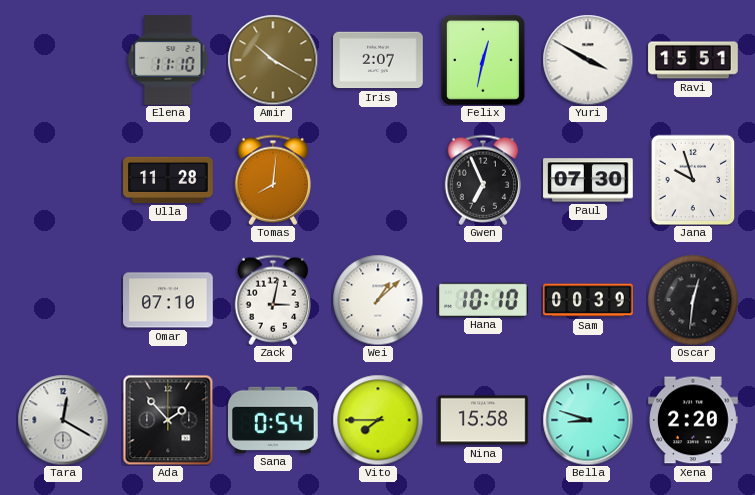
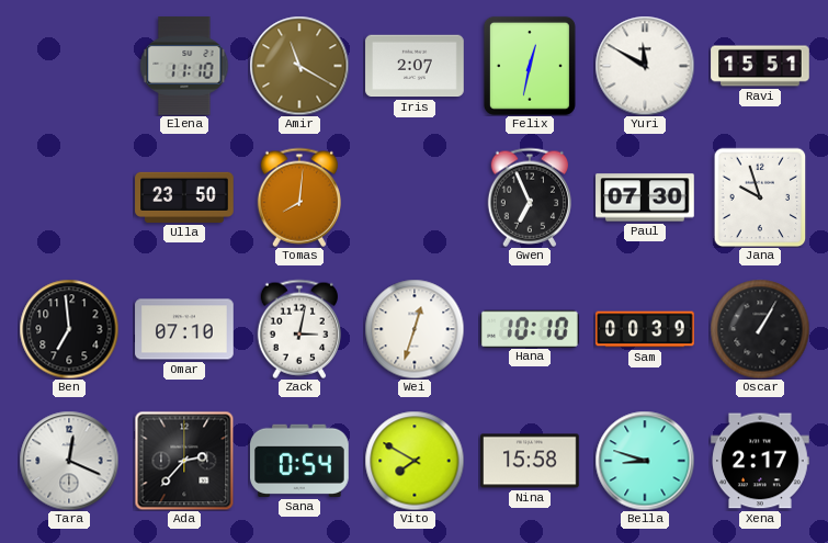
Amir: 10:20 -> 11:20
Yuri: 3:50 -> 11:50
Ulla: 11:28 -> 23:50
Ben: none -> 6:59
Wei: 1:08 -> 12:33
Oscar: 12:31 -> 1:05
Tara: 12:20 -> 12:19
Ada: 1:53 -> 2:37
Vito: 7:45 -> 7:50
Xena: 2:20 -> 2:17
